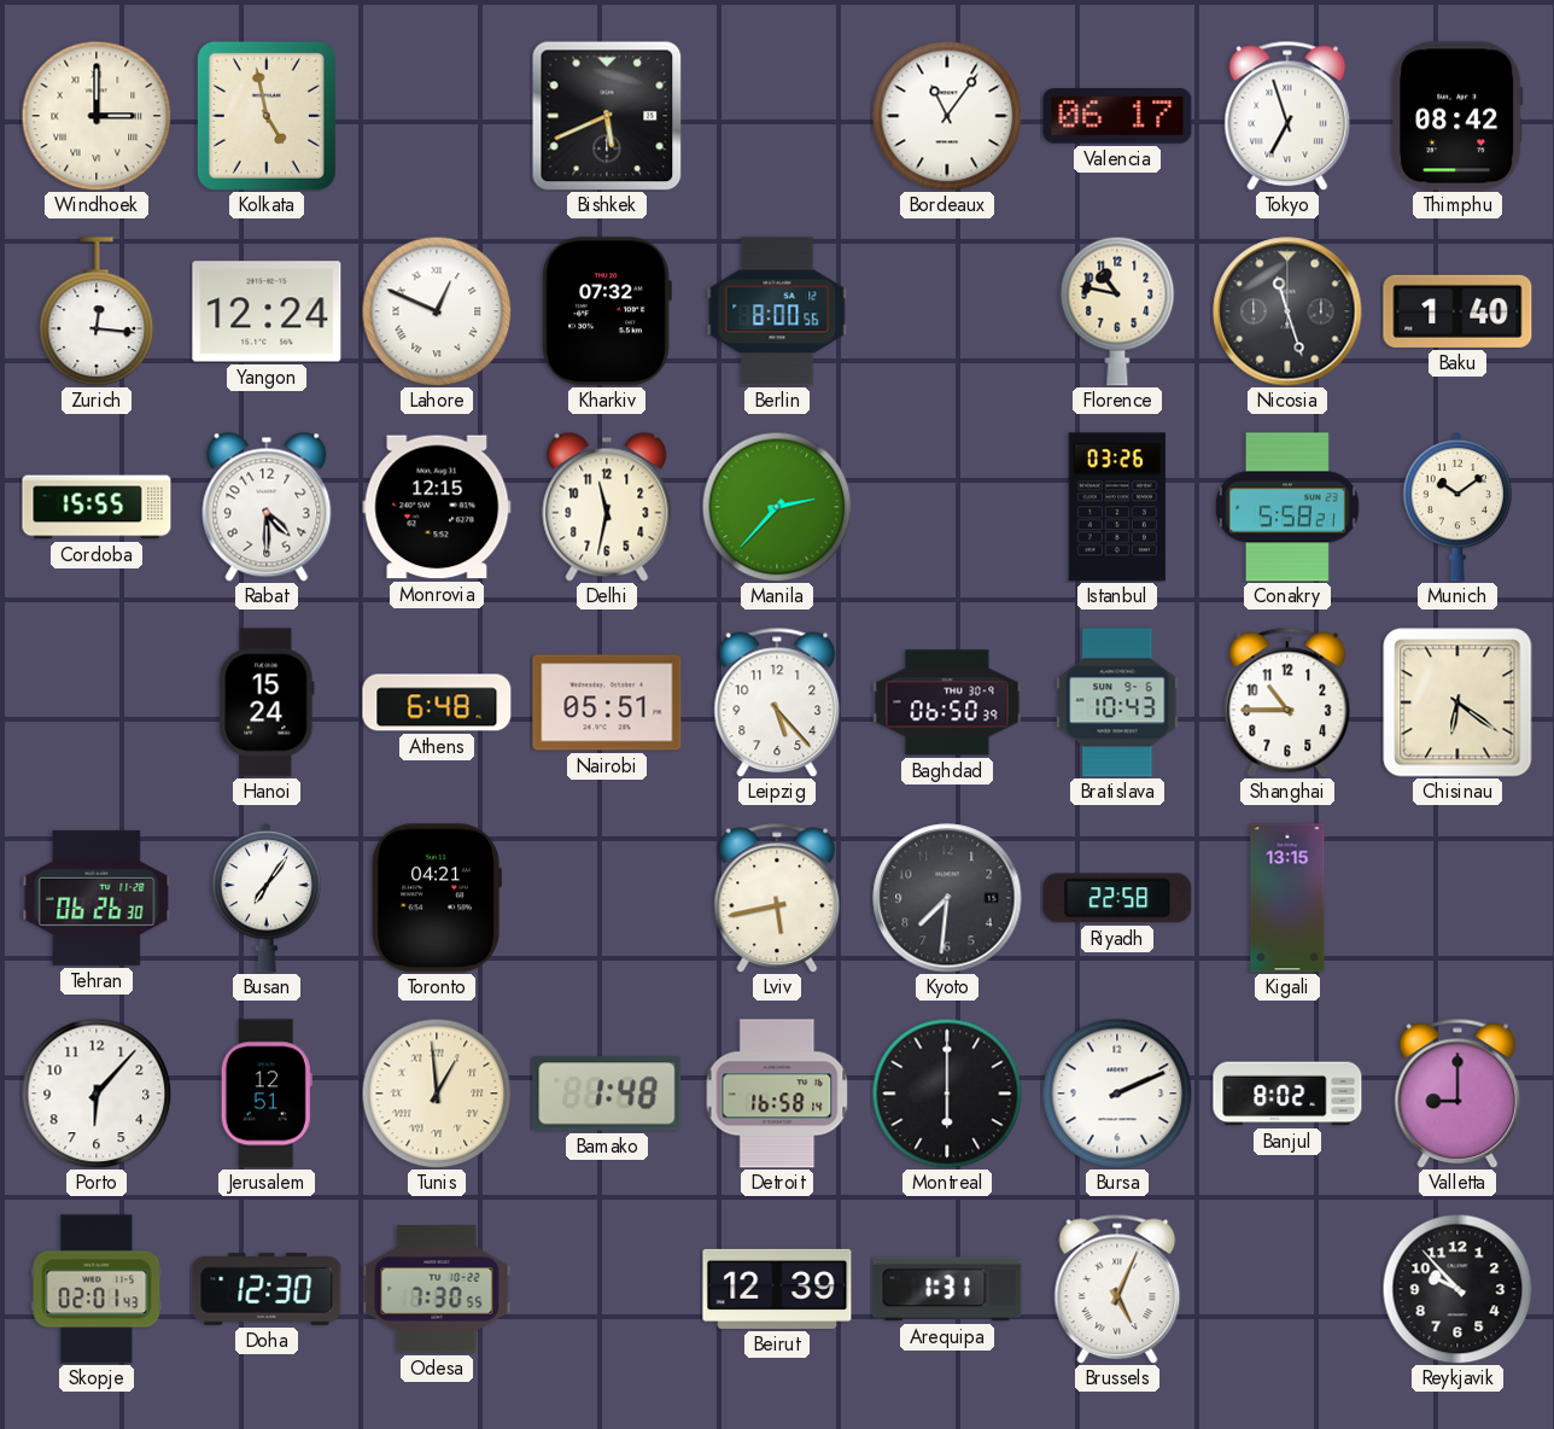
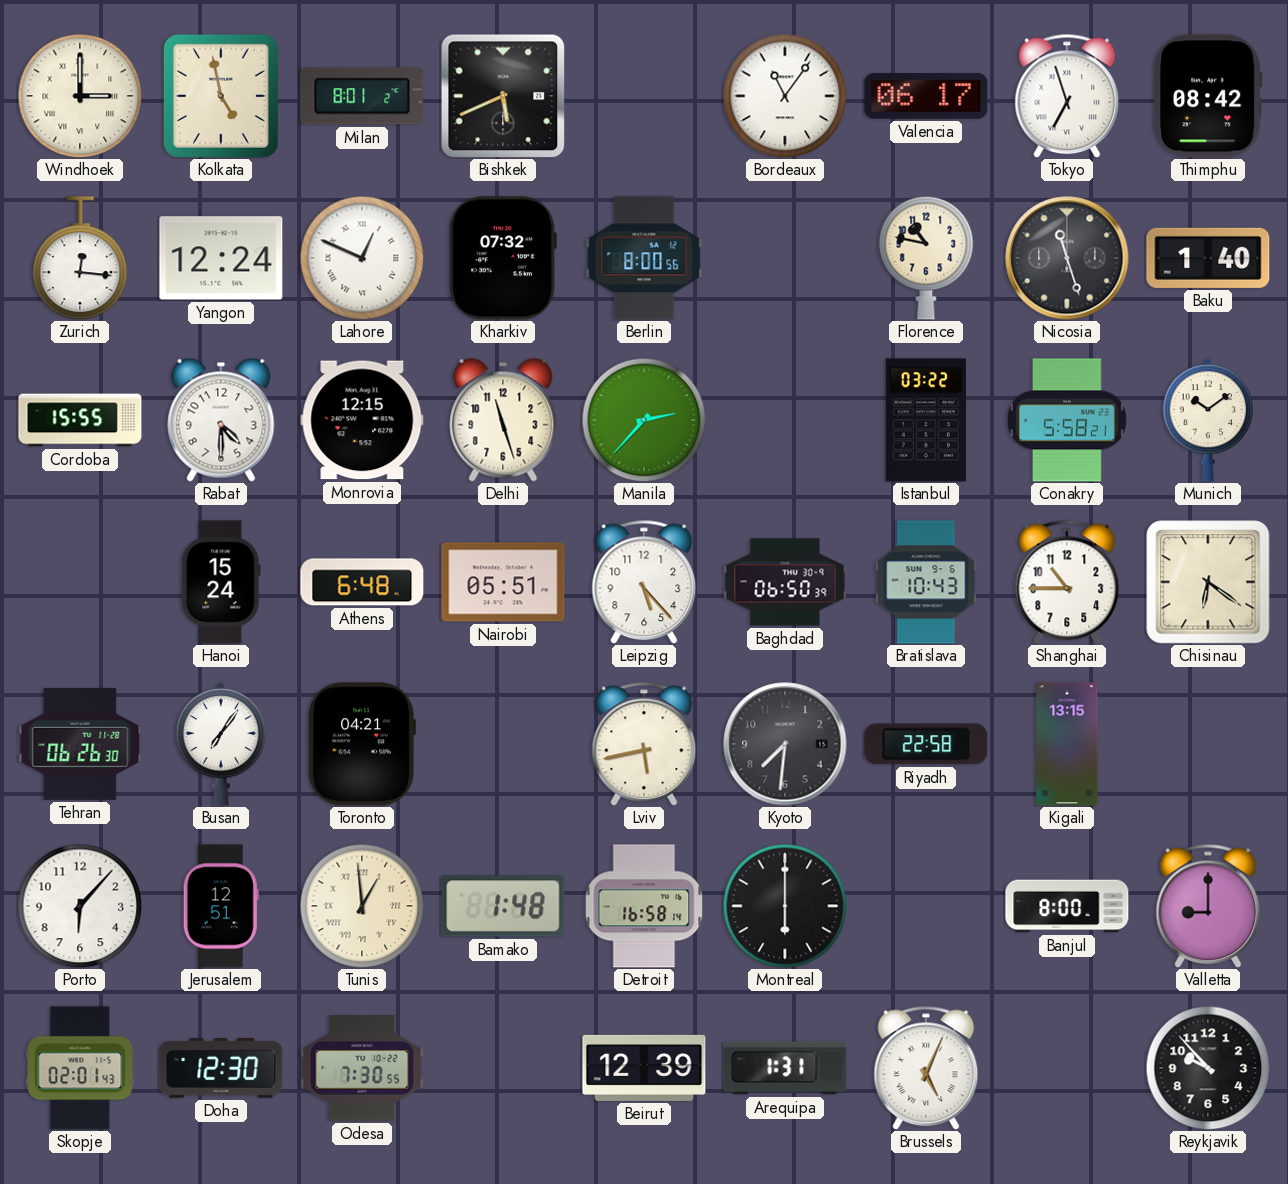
Milan: none -> 8:01
Delhi: 11:32 -> 11:27
Istanbul: 03:26 -> 03:22
Bursa: 2:11 -> none
Banjul: 8:02 -> 8:00
